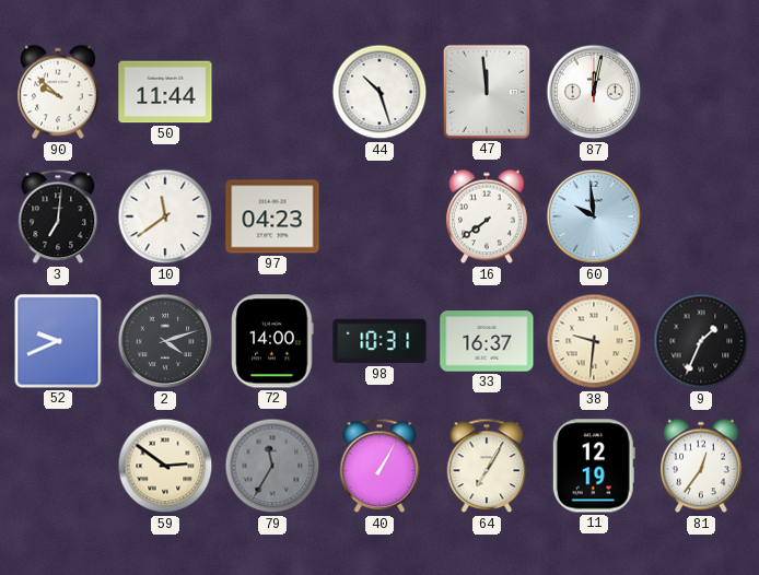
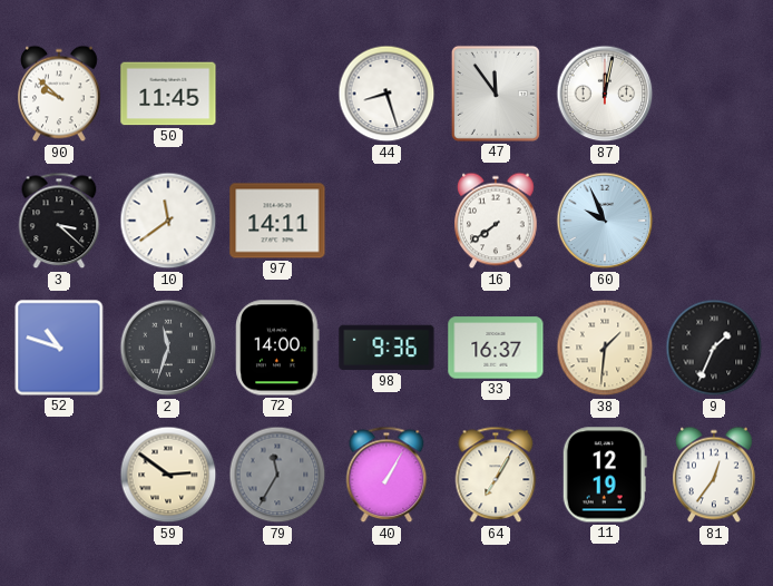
50: 11:44 -> 11:45
44: 10:27 -> 8:27
47: 11:59 -> 11:54
3: 7:01 -> 3:22
97: 04:23 -> 14:11
60: 9:59 -> 9:56
52: 9:41 -> 10:48
2: 4:12 -> 11:33
98: 10:31 -> 9:36
38: 9:31 -> 1:31
